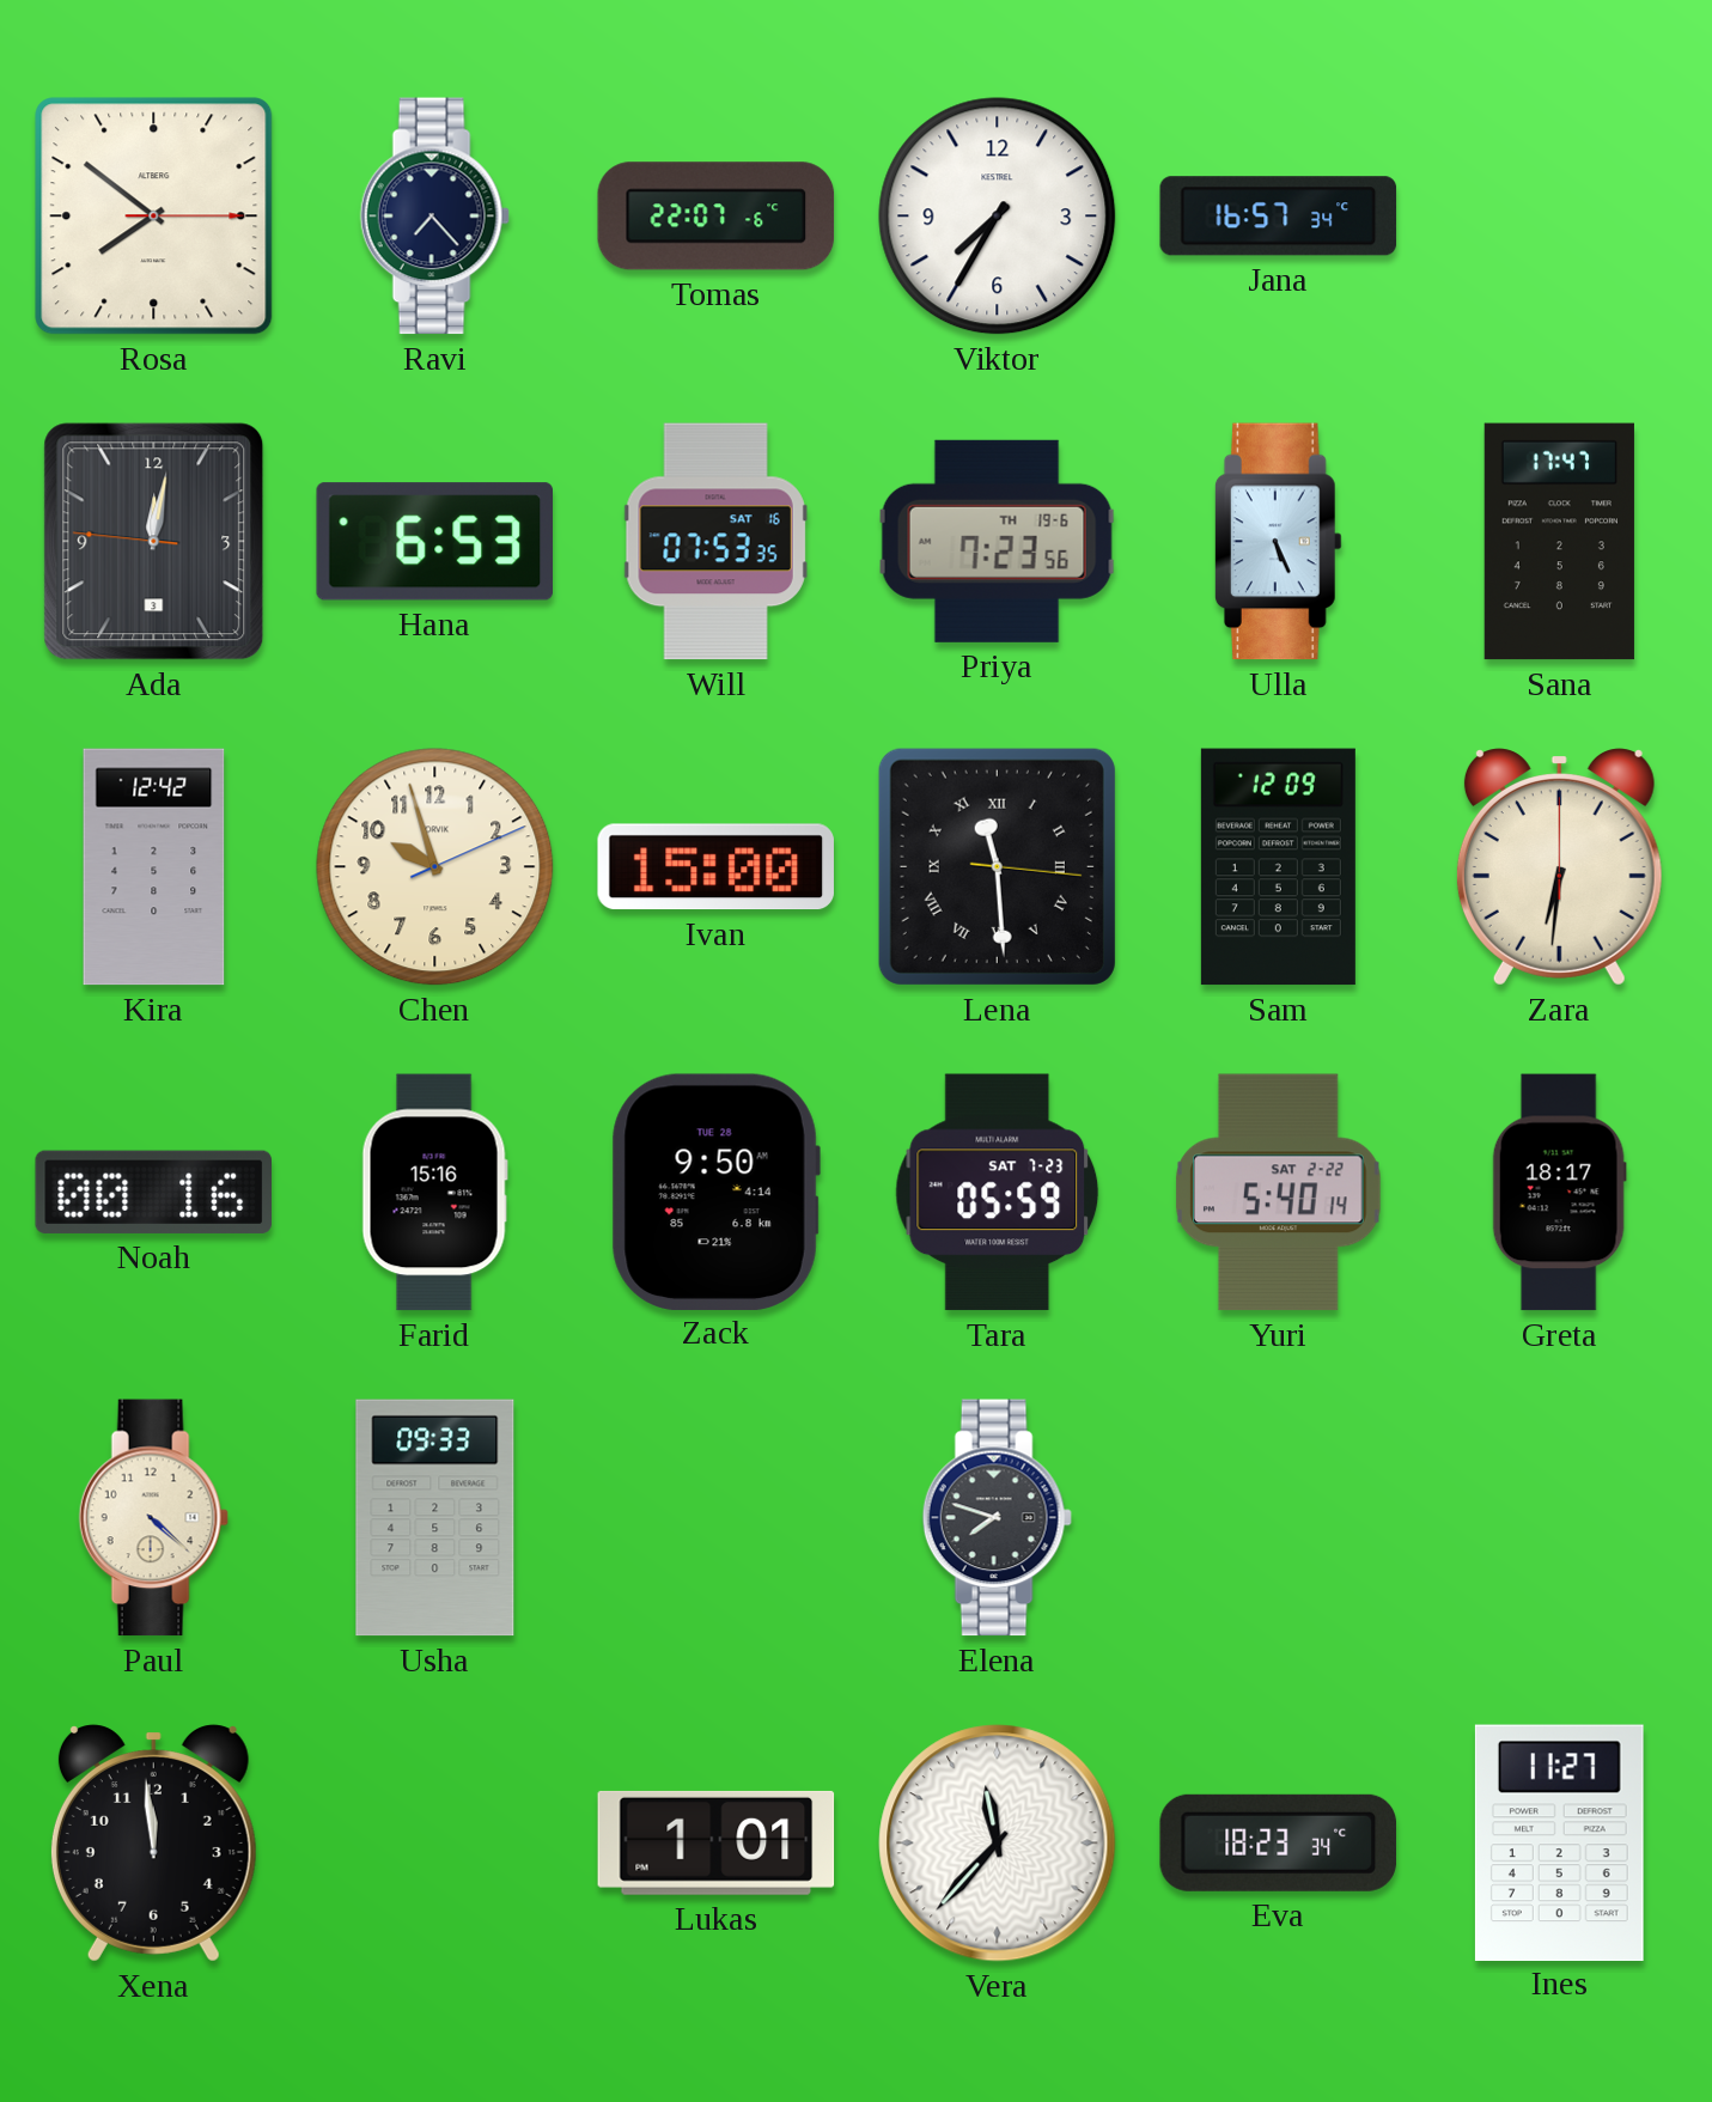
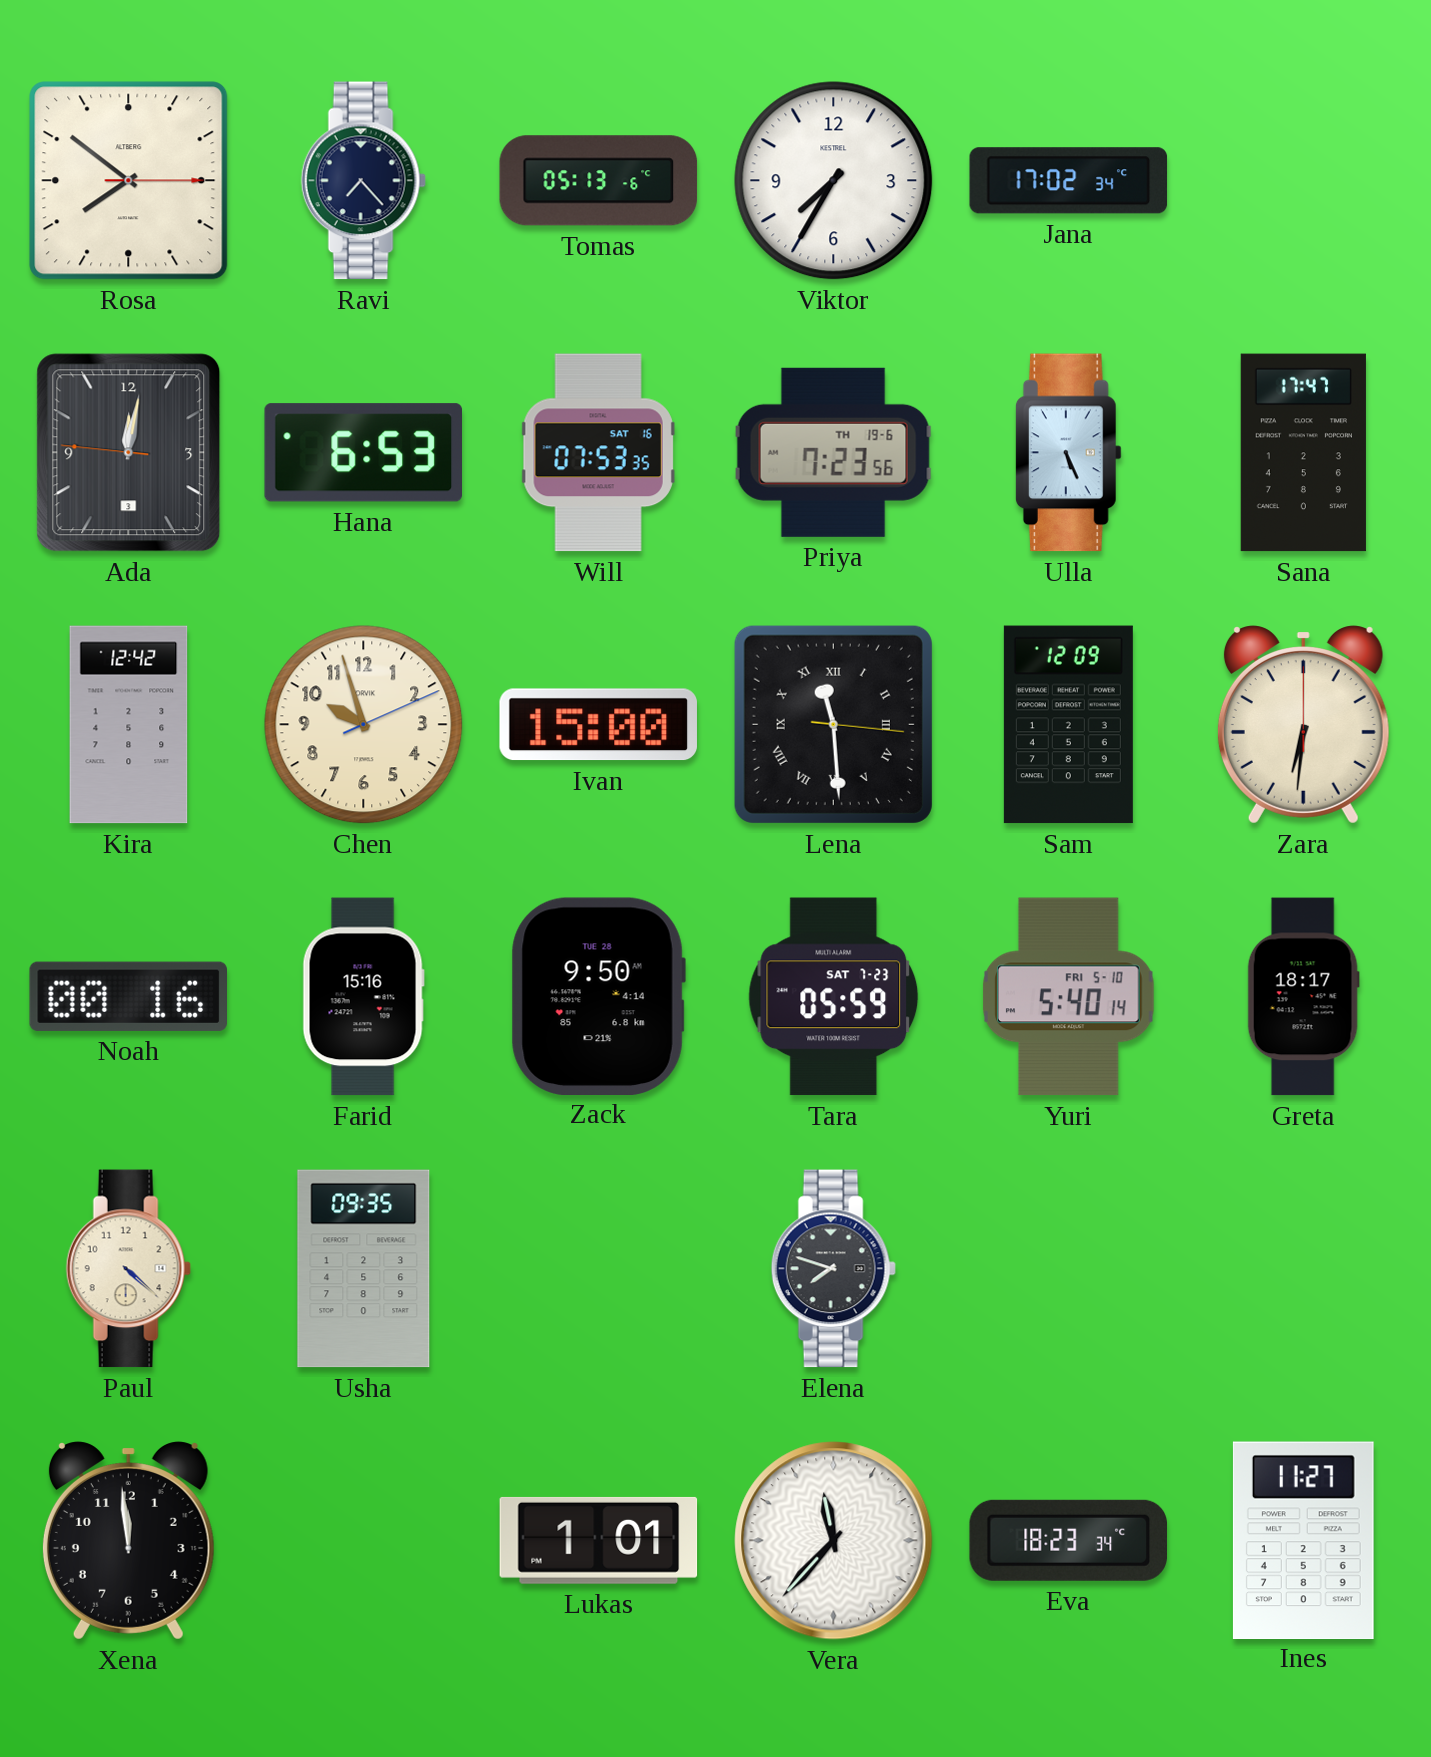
Tomas: 22:07 -> 05:13
Jana: 16:57 -> 17:02
Yuri date: SAT 2-22 -> FRI 5-10
Usha: 09:33 -> 09:35
